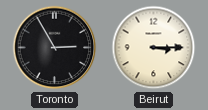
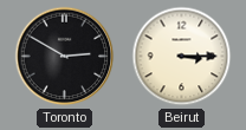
Toronto: 2:55 -> 2:50
